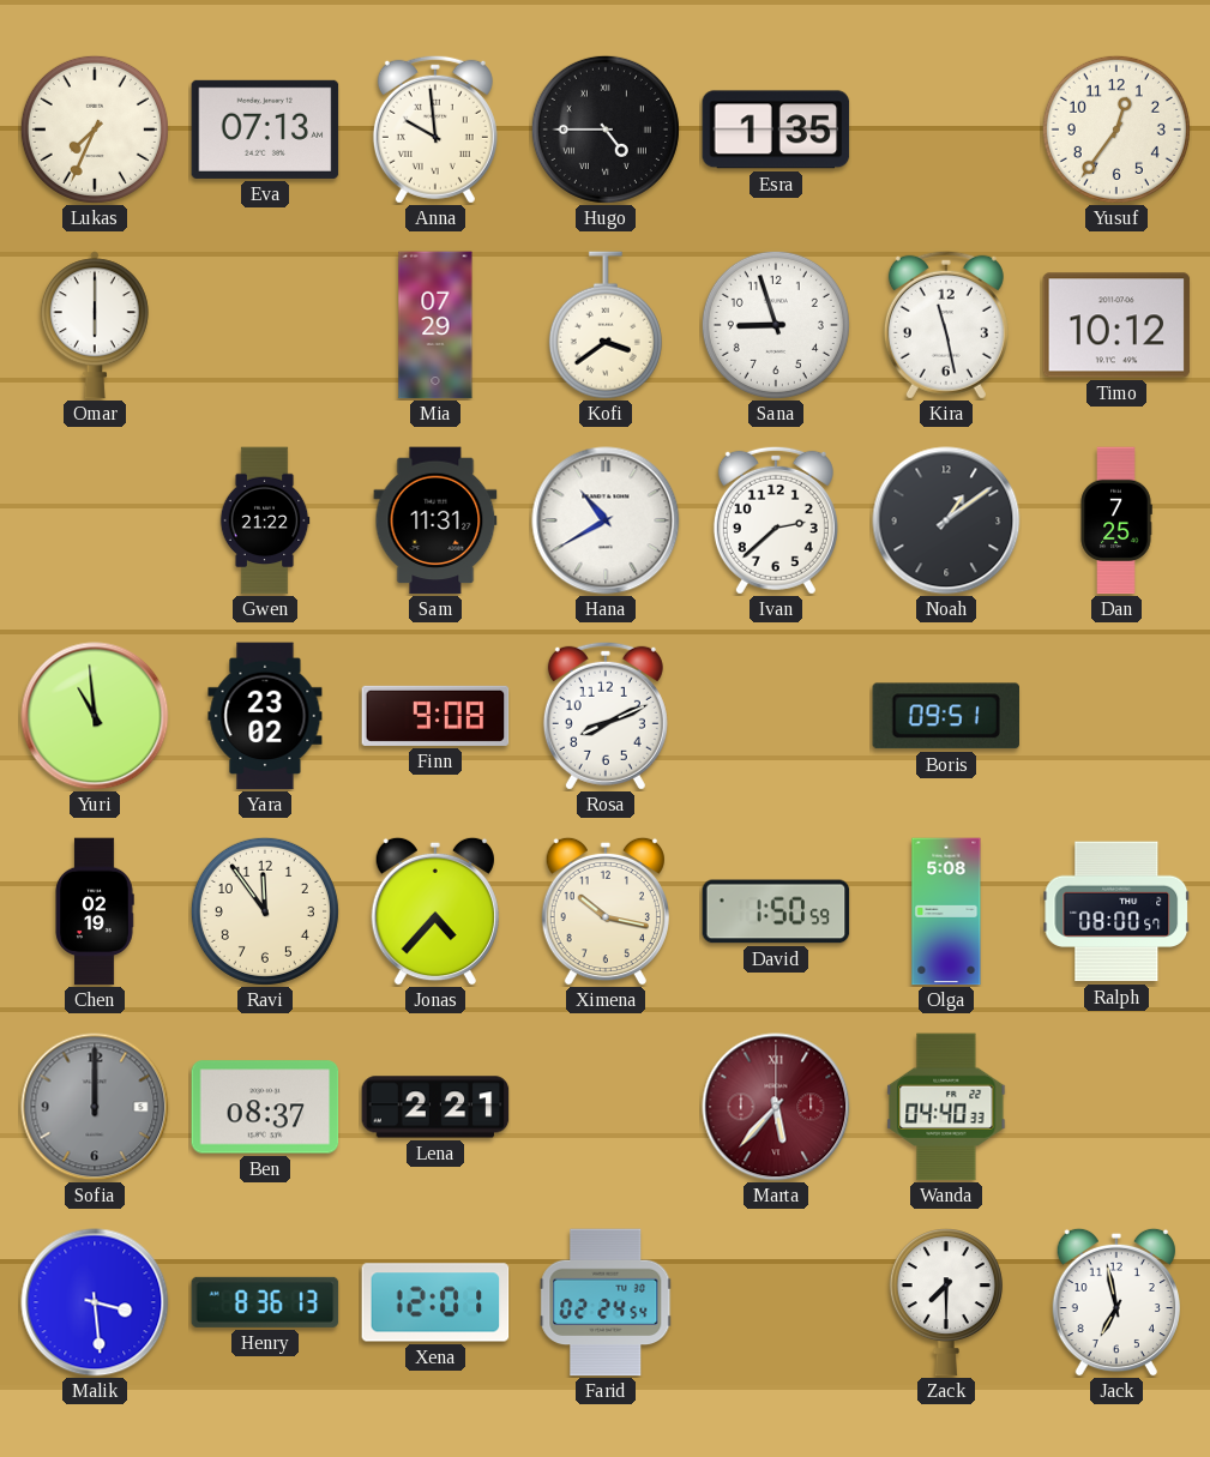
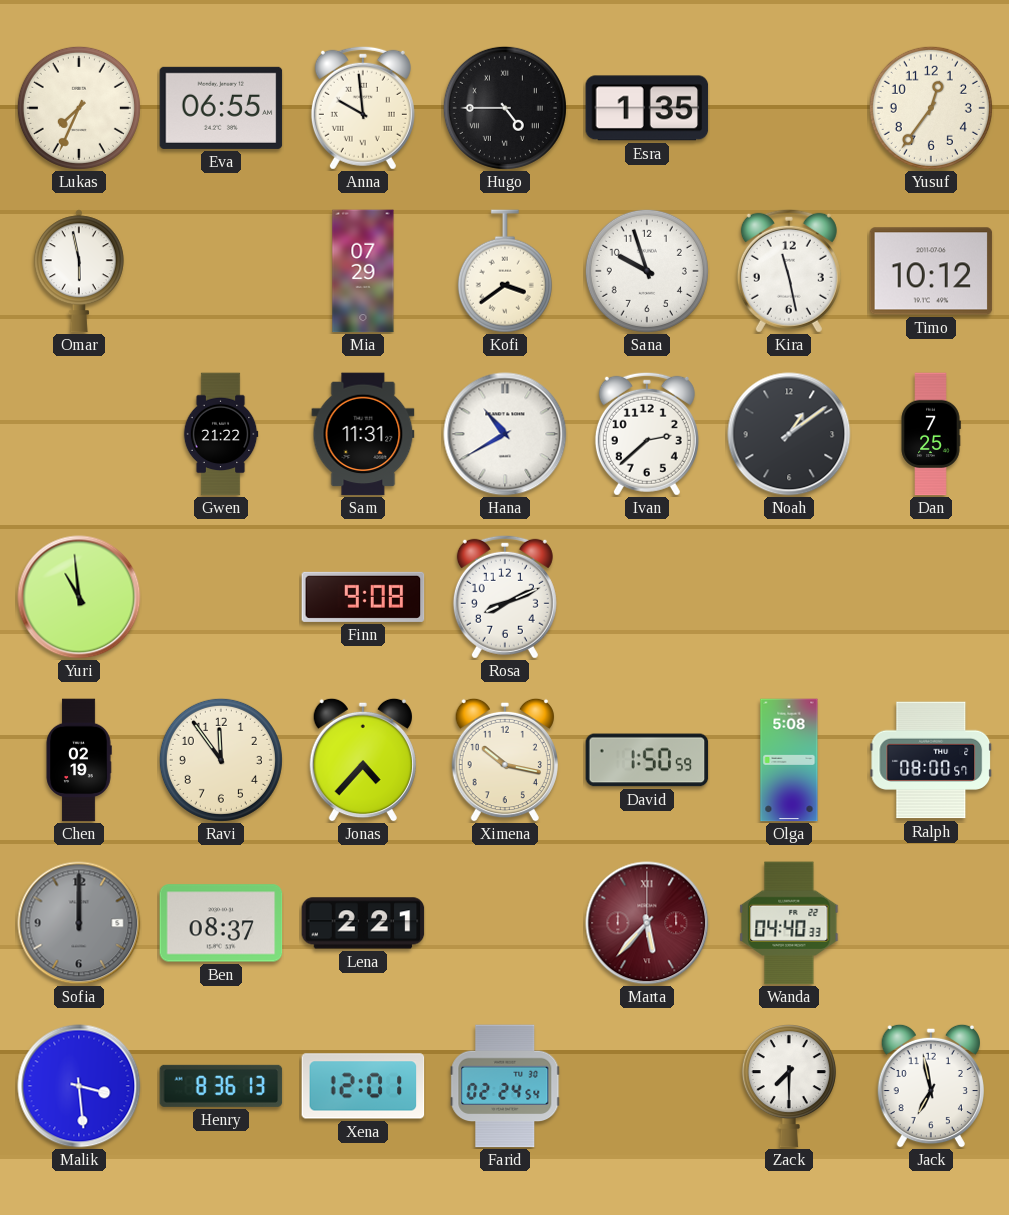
Eva: 07:13 -> 06:55
Omar: 6:00 -> 5:58
Sana: 8:57 -> 9:57
Yara: 23:02 -> none
Boris: 09:51 -> none
